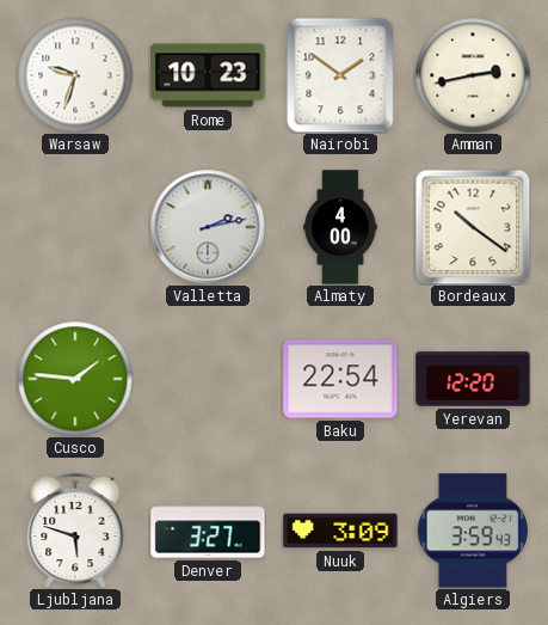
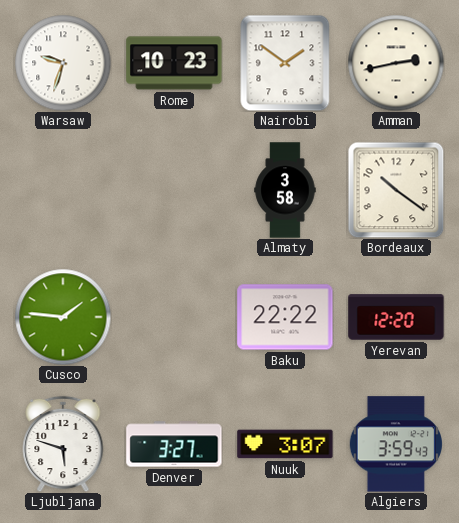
Valletta: 2:13 -> none
Almaty: 4:00 -> 3:58
Baku: 22:54 -> 22:22
Nuuk: 3:09 -> 3:07
